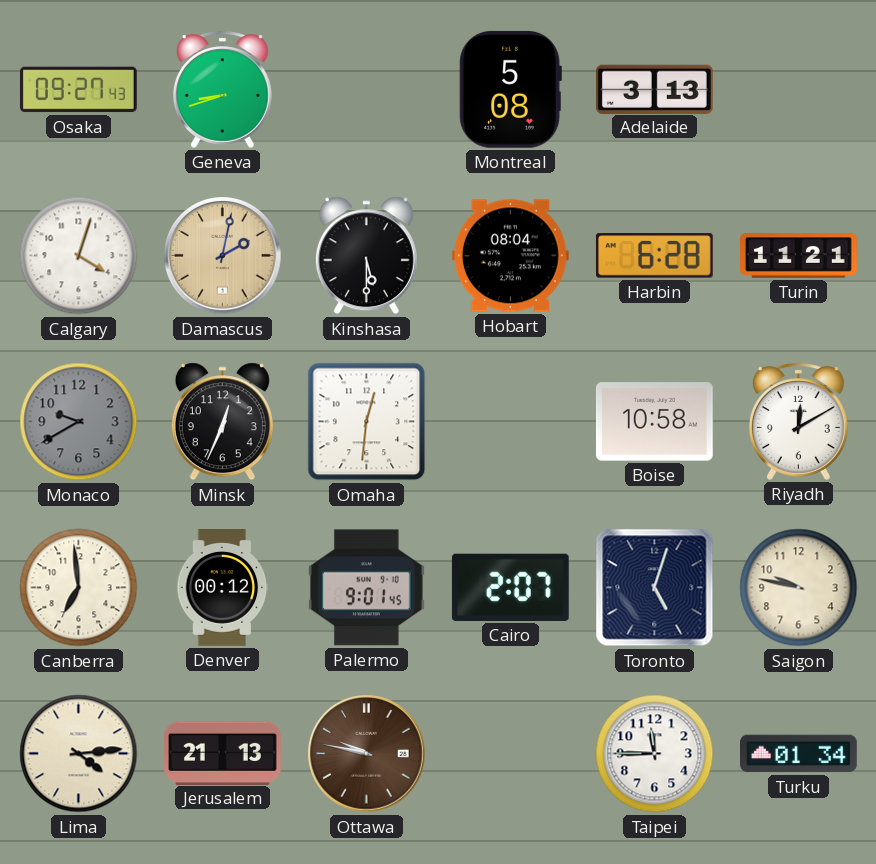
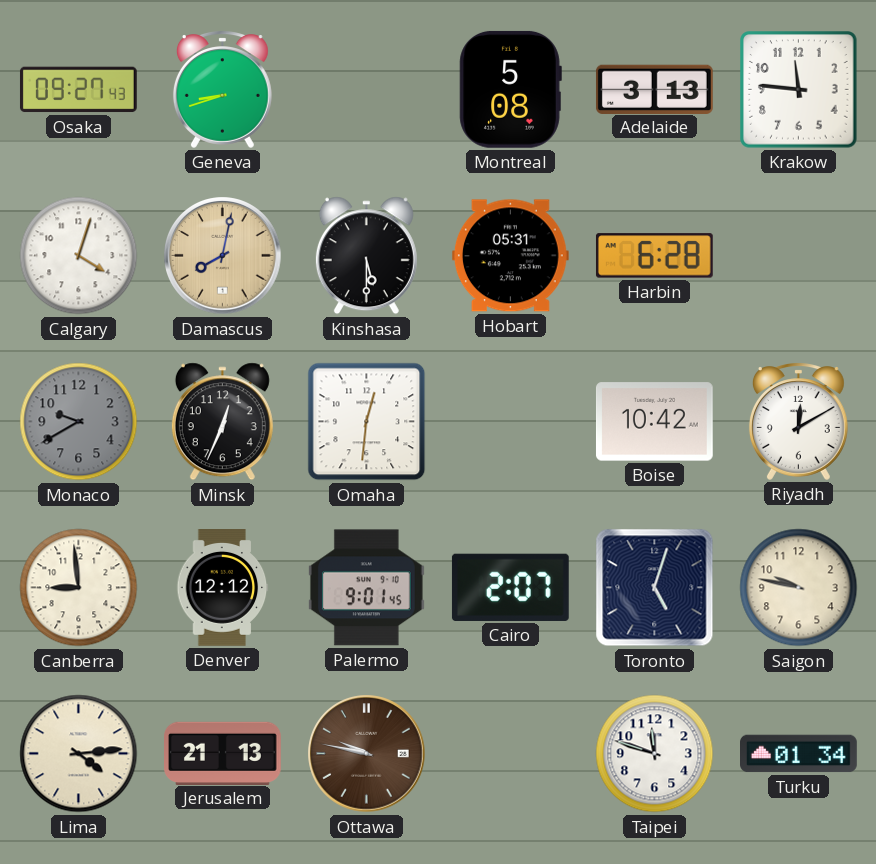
Krakow: none -> 11:46
Damascus: 2:02 -> 8:02
Hobart: 08:04 -> 05:31
Turin: 11:21 -> none
Boise: 10:58 -> 10:42
Canberra: 6:59 -> 8:59
Denver: 00:12 -> 12:12
Taipei: 11:45 -> 11:48
